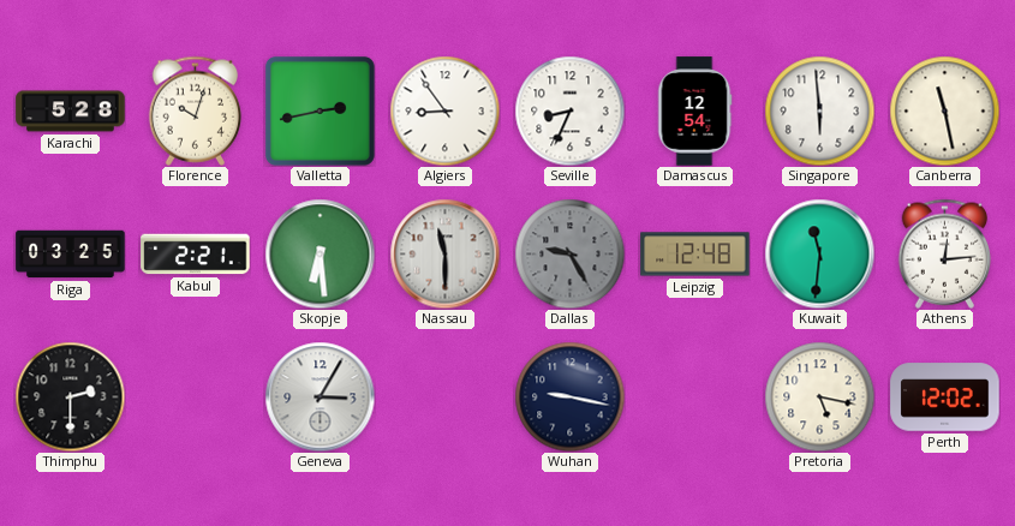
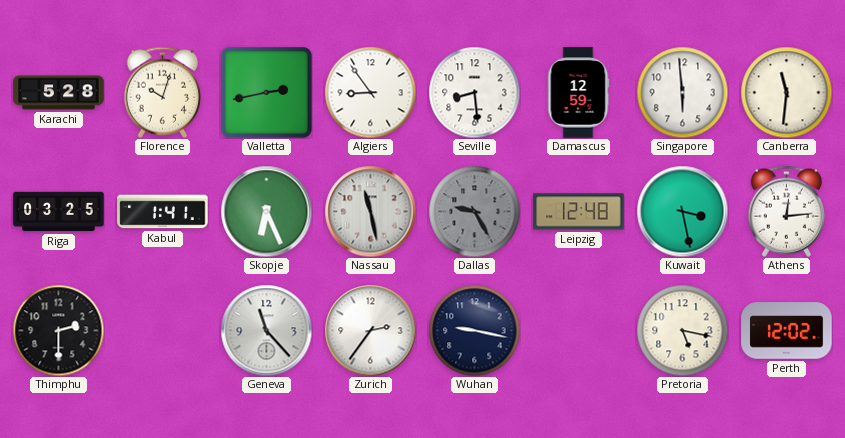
Seville: 8:34 -> 8:29
Damascus: 12:54 -> 12:59
Canberra: 11:28 -> 11:31
Kabul: 2:21 -> 1:41
Skopje: 6:29 -> 6:26
Nassau: 11:30 -> 11:28
Kuwait: 11:31 -> 3:28
Geneva: 3:05 -> 11:23
Zurich: none -> 2:36
